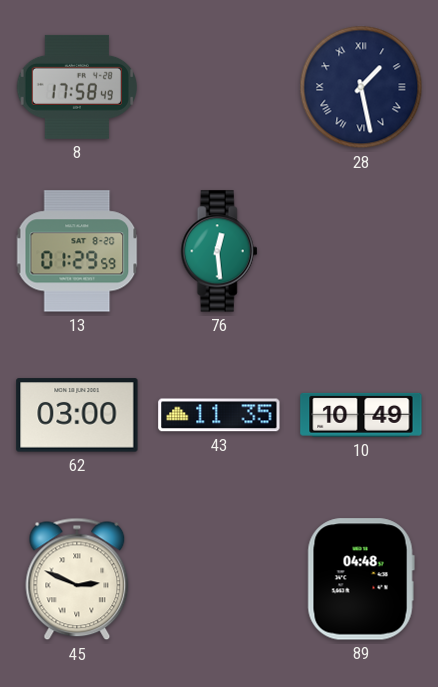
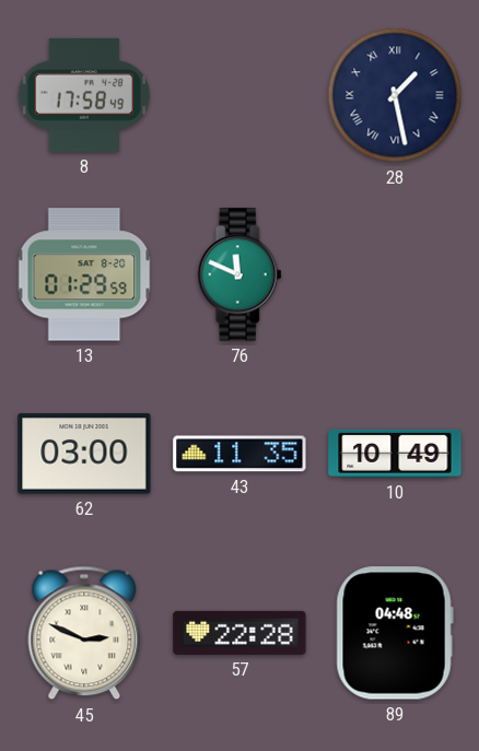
76: 12:29 -> 11:49
57: none -> 22:28
